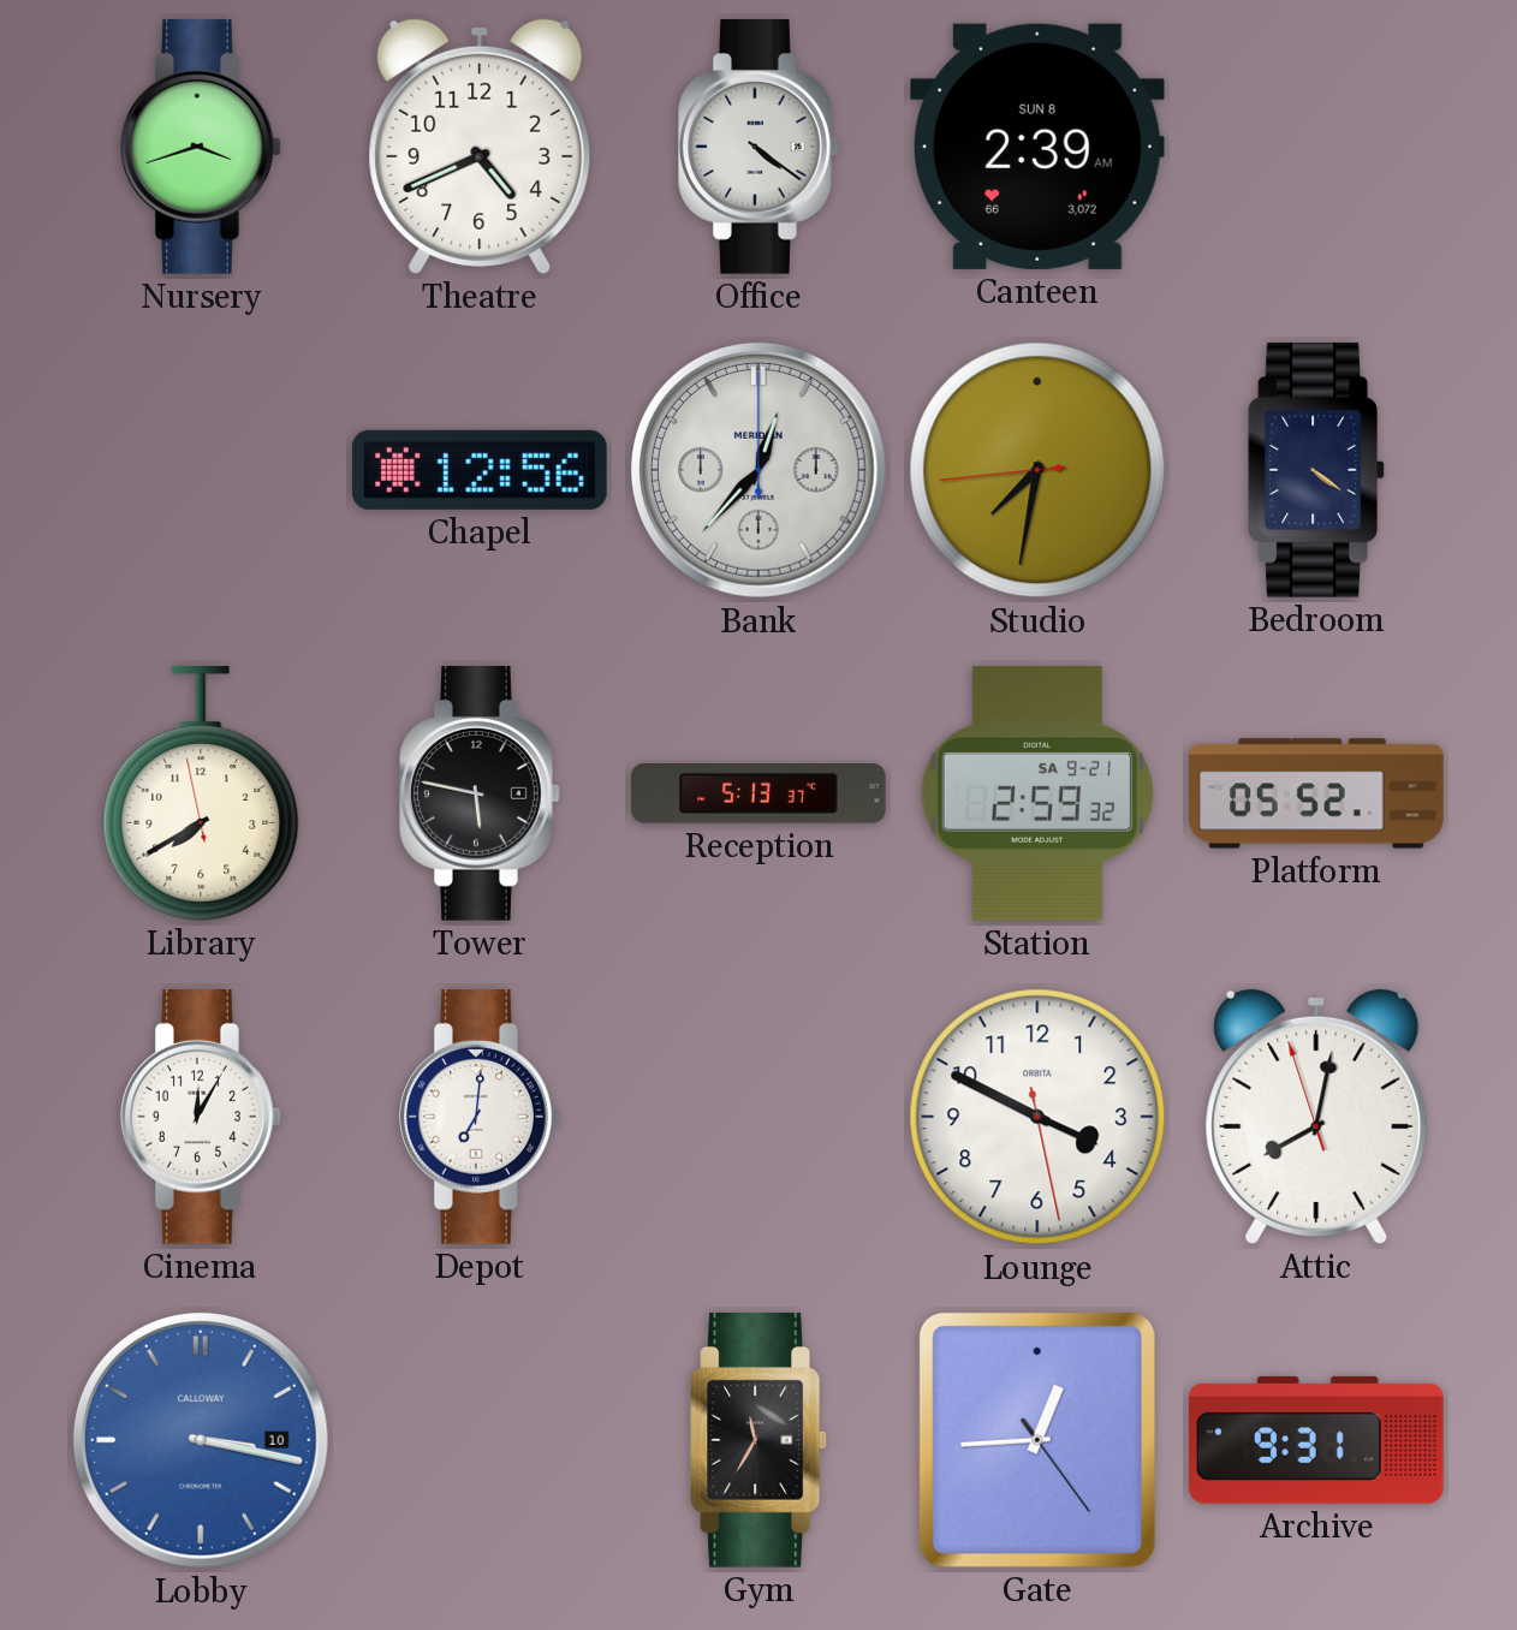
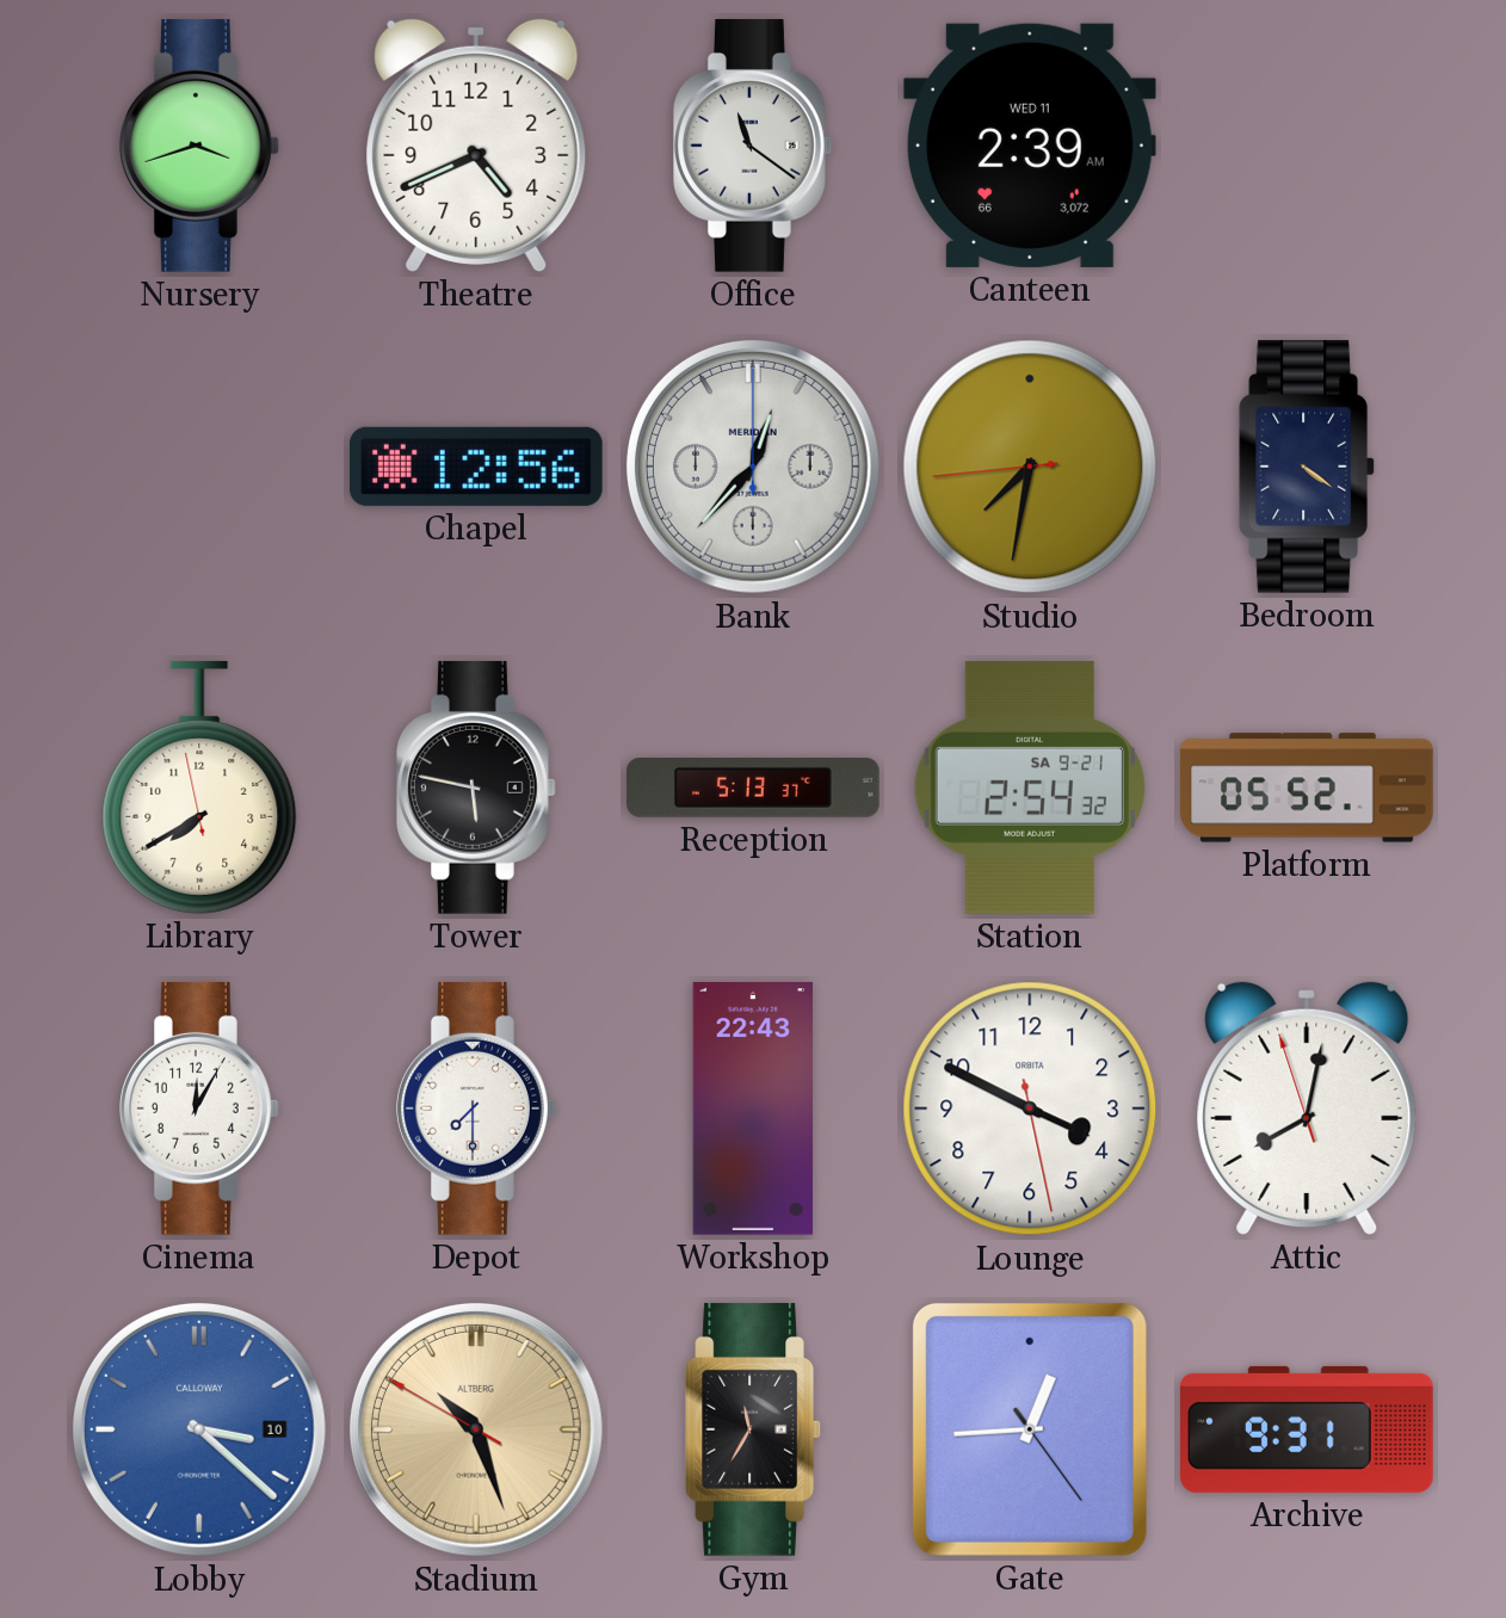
Office: 4:21 -> 11:21
Canteen date: SUN 8 -> WED 11
Station: 2:59 -> 2:54
Depot: 7:01 -> 7:30
Workshop: none -> 22:43
Lobby: 3:17 -> 3:22
Stadium: none -> 10:26
